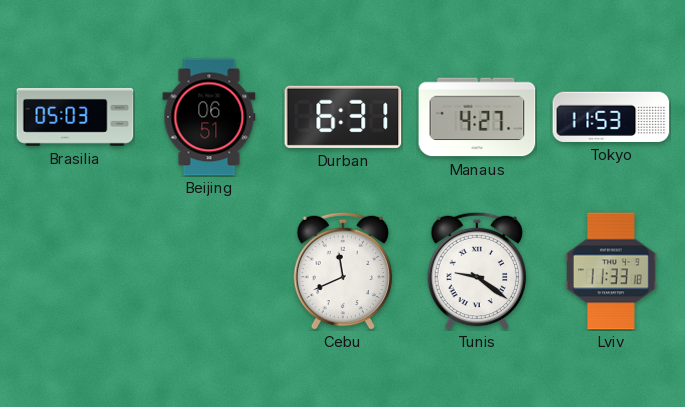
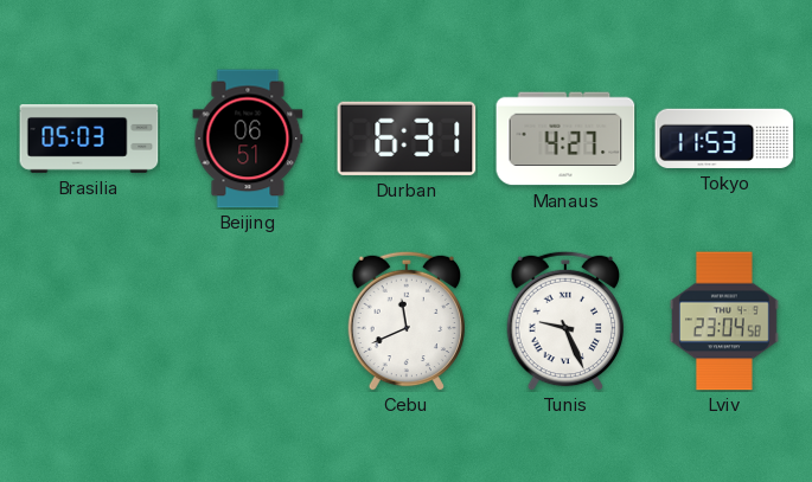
Tunis: 9:21 -> 9:26
Lviv: 11:33 -> 23:04
